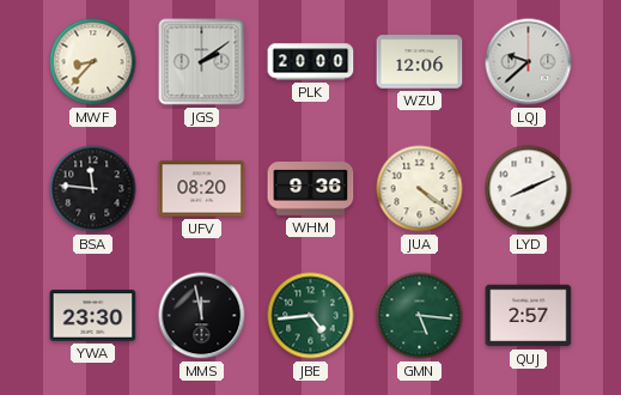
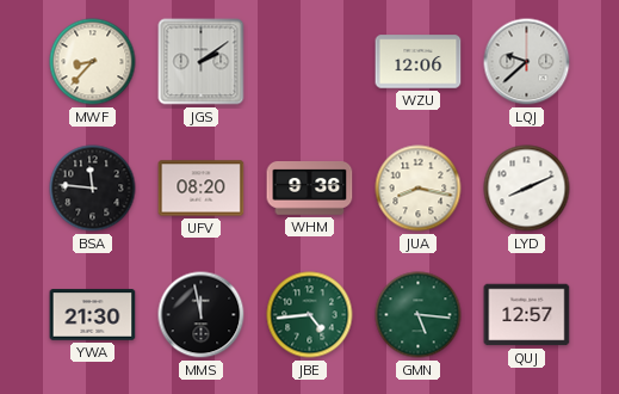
PLK: 20:00 -> none
JUA: 4:21 -> 8:17
YWA: 23:30 -> 21:30
QUJ: 2:57 -> 12:57
